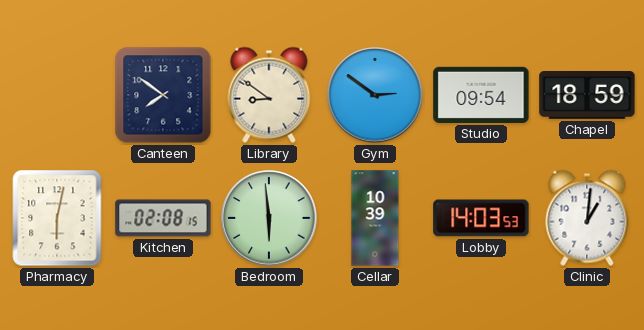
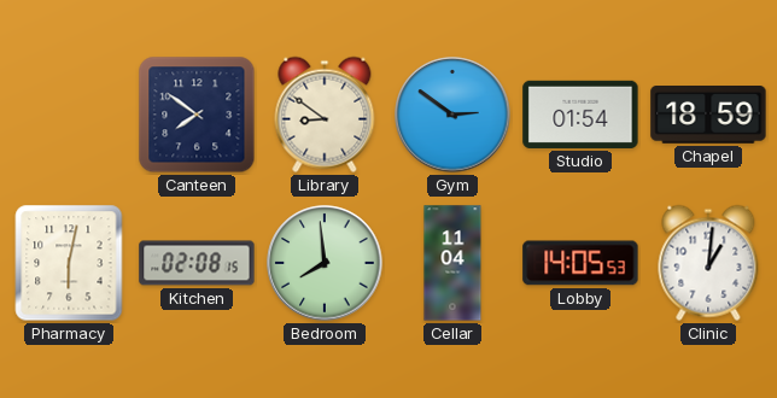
Studio: 09:54 -> 01:54
Bedroom: 5:59 -> 7:59
Cellar: 10:39 -> 11:04
Lobby: 14:03 -> 14:05
